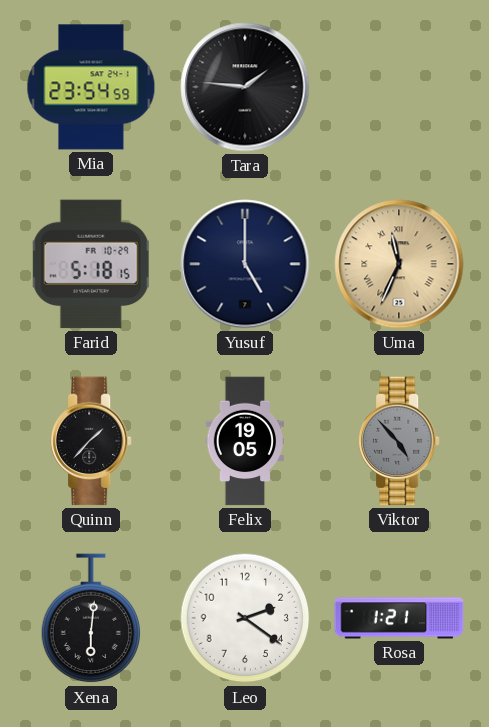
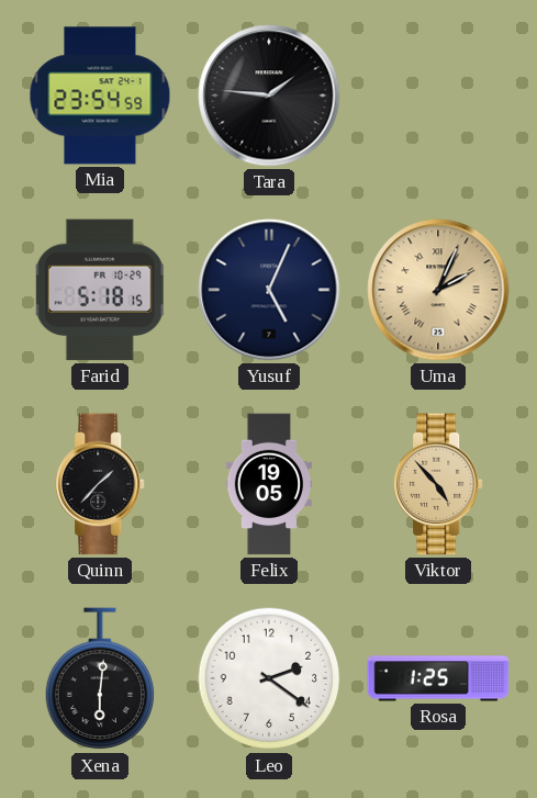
Yusuf: 5:00 -> 5:04
Uma: 11:34 -> 2:04
Viktor dial: grey -> champagne
Rosa: 1:21 -> 1:25
